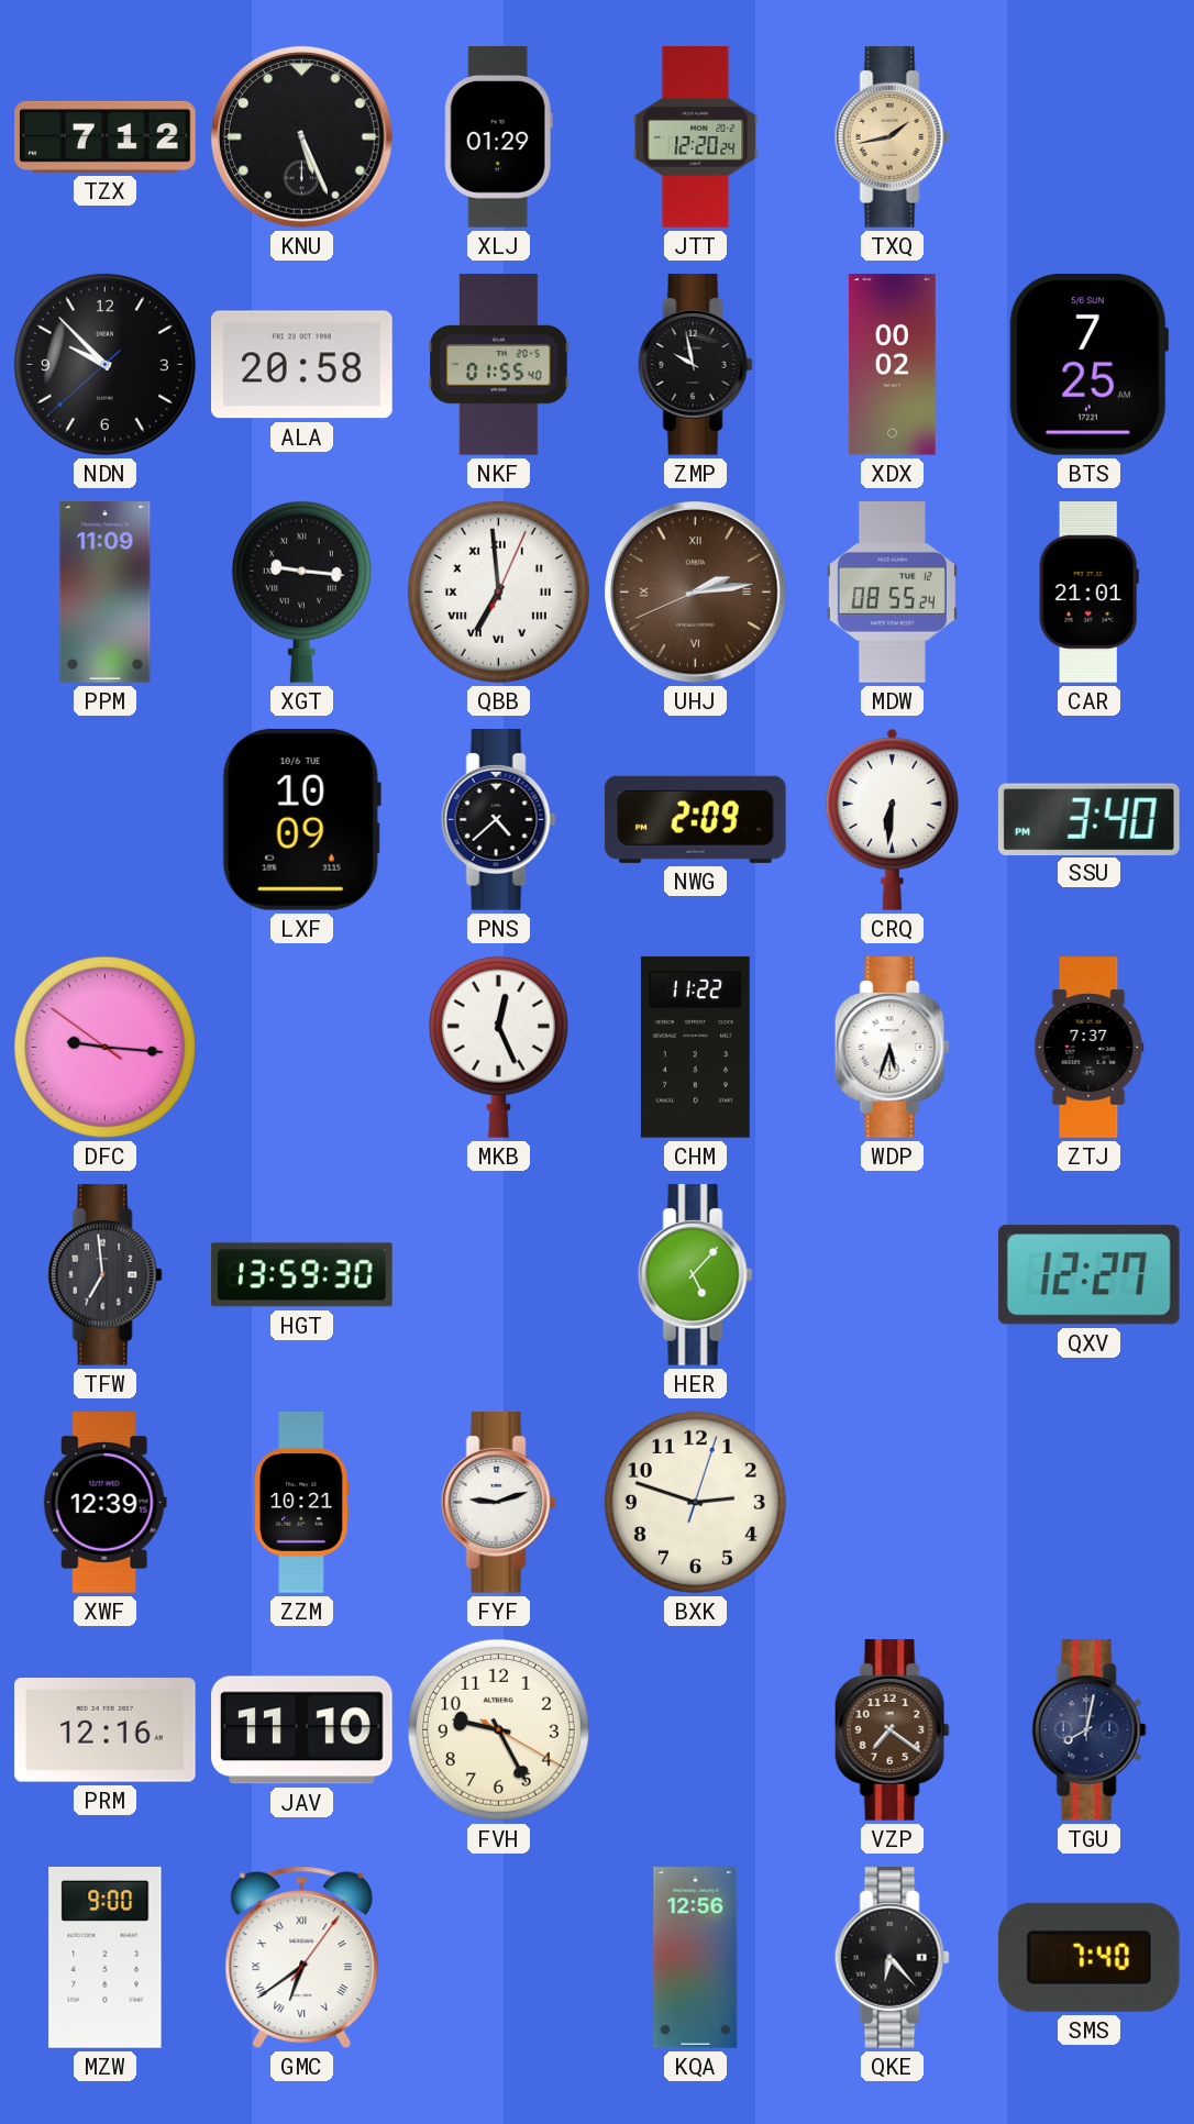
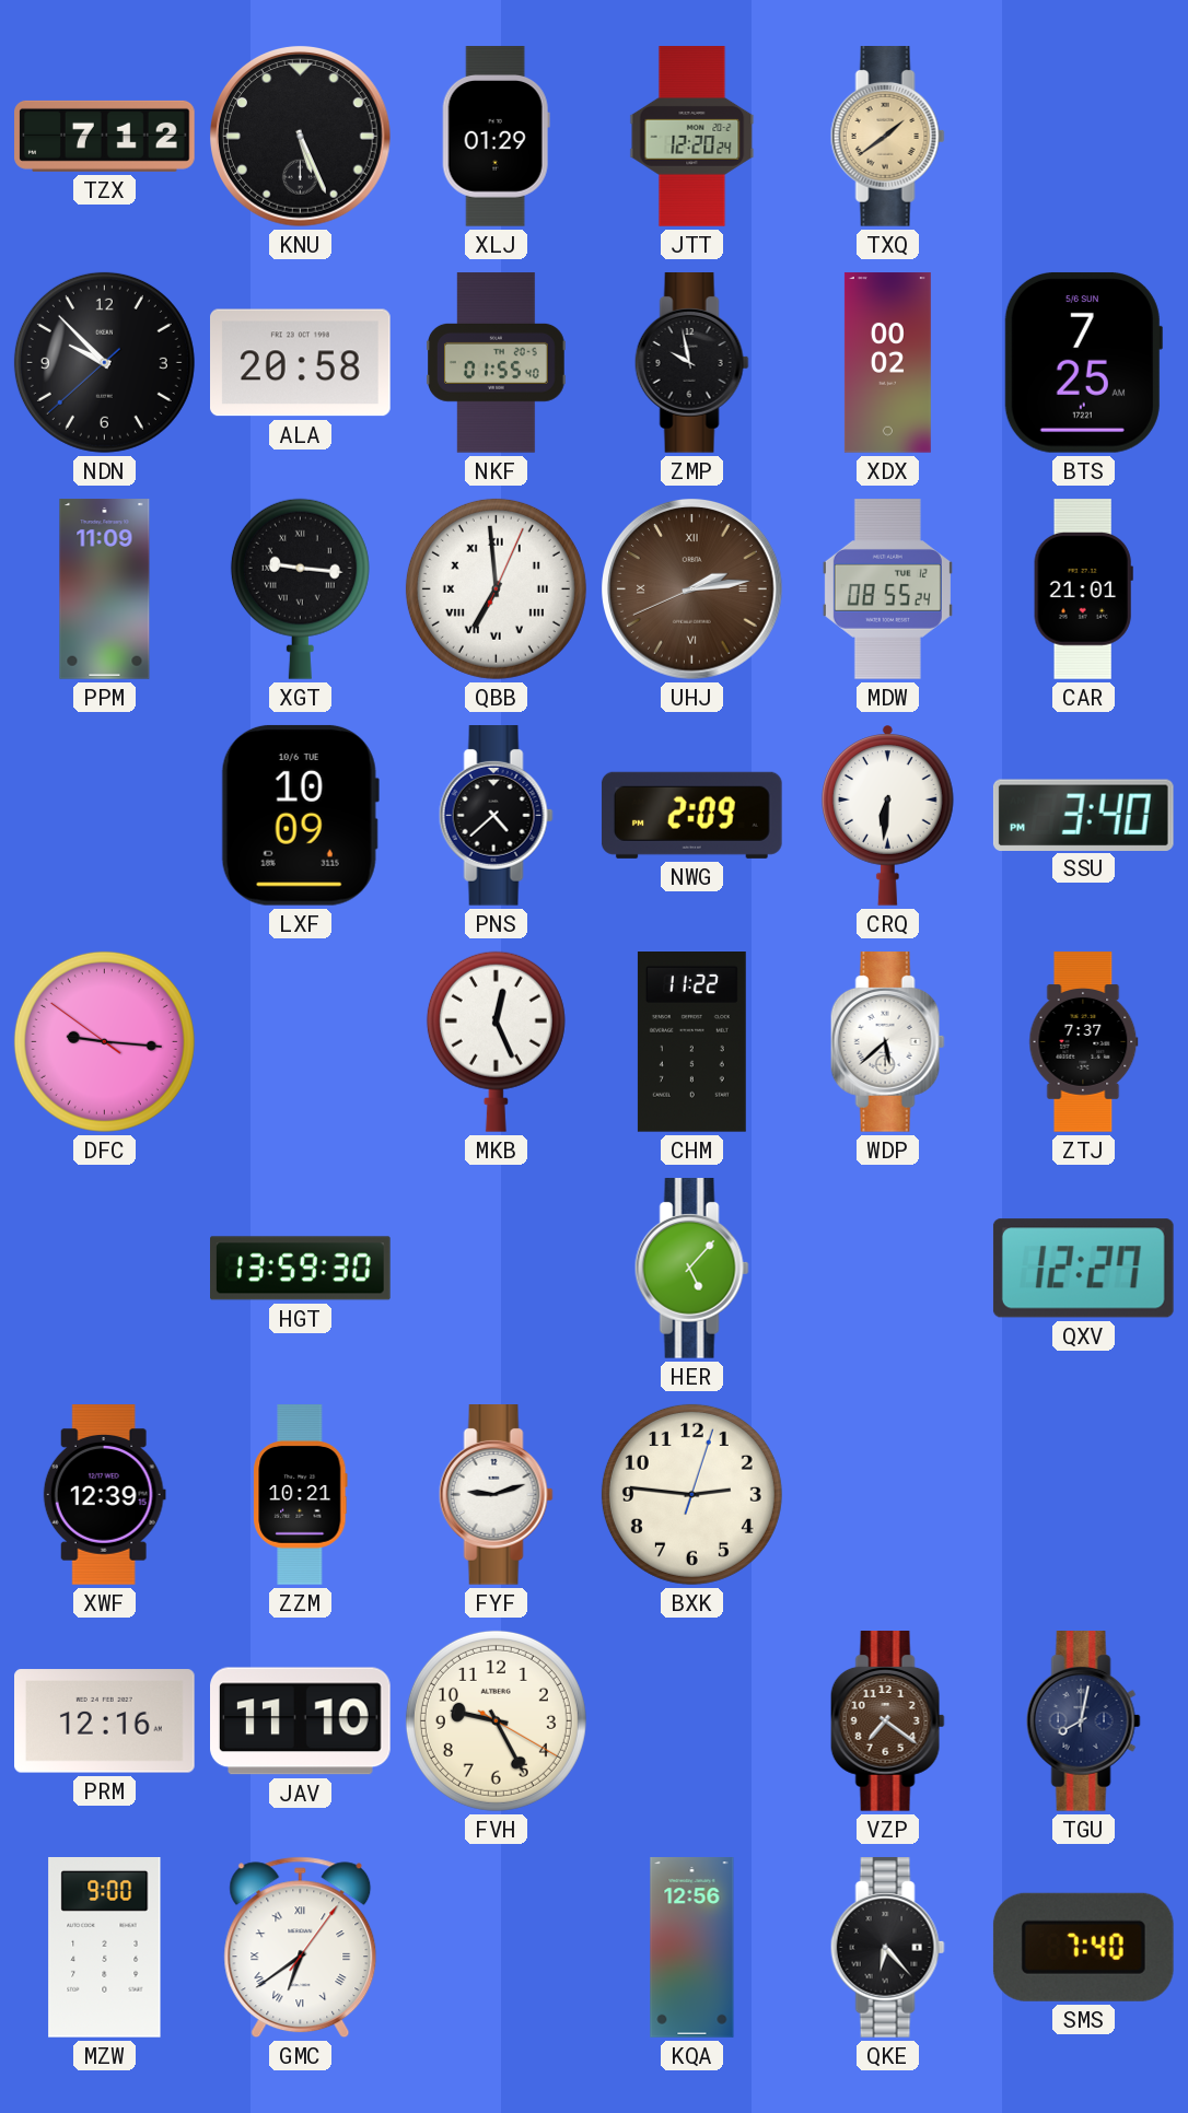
TXQ: 1:43 -> 1:39
WDP: 5:33 -> 5:38
TFW: 6:59 -> none
BXK: 2:48 -> 2:46
